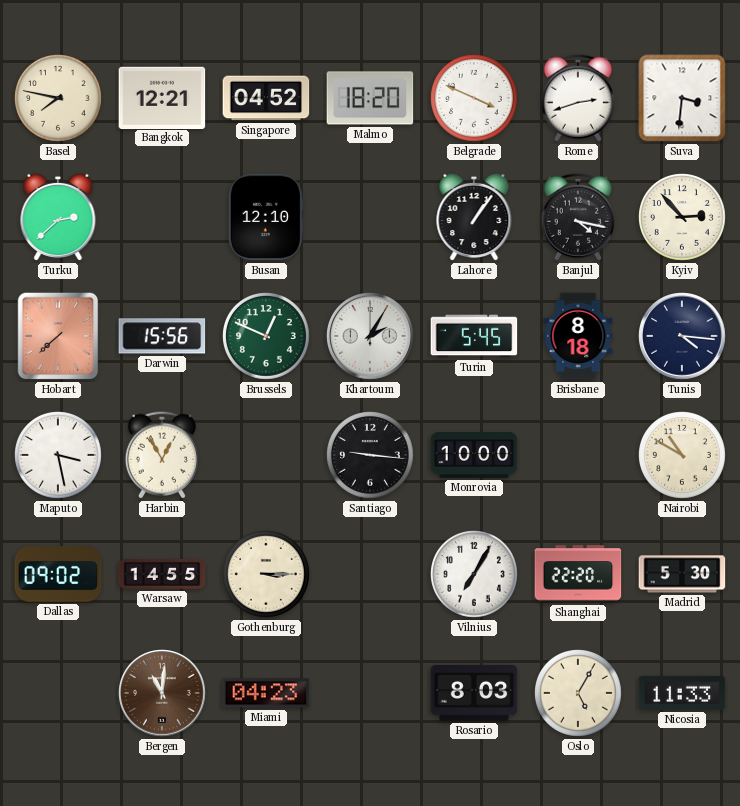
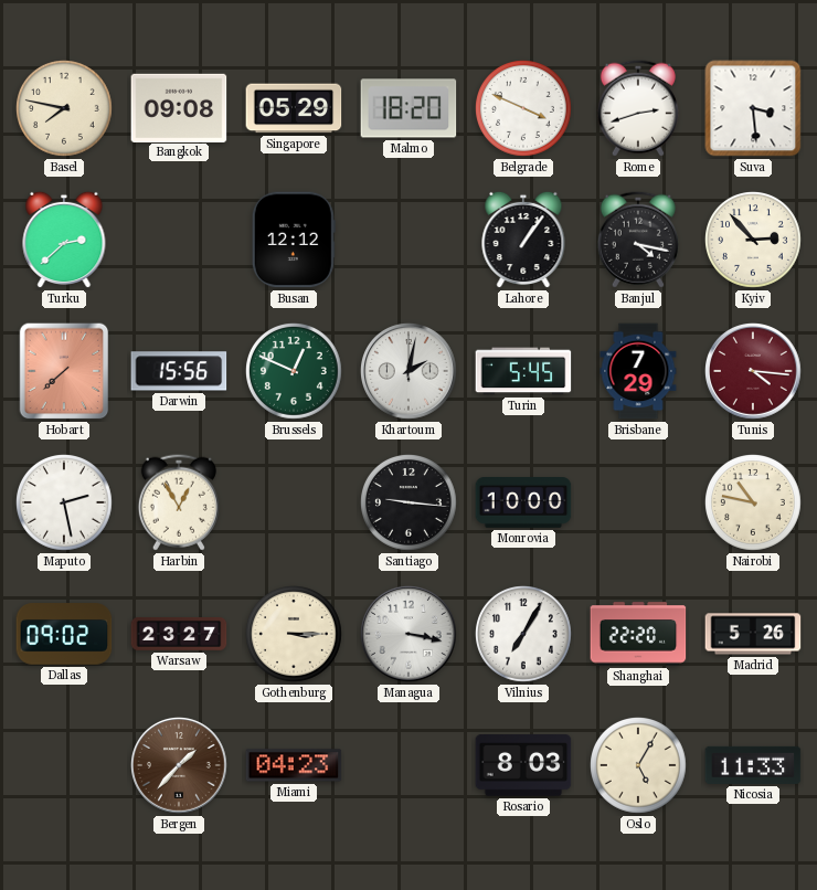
Bangkok: 12:21 -> 09:08
Singapore: 04:52 -> 05:29
Suva: 3:31 -> 3:29
Busan: 12:10 -> 12:12
Khartoum: 2:05 -> 2:02
Brisbane: 8:18 -> 7:29
Tunis dial: navy -> burgundy
Maputo: 3:28 -> 2:28
Nairobi: 10:50 -> 10:47
Warsaw: 14:55 -> 23:27
Managua: none -> 3:17
Madrid: 5:30 -> 5:26
Bergen: 11:01 -> 1:37
